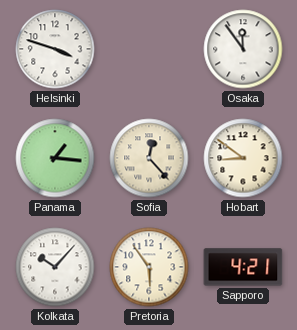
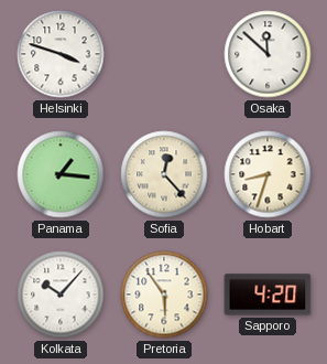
Osaka: 11:54 -> 11:52
Hobart: 8:51 -> 8:33
Sapporo: 4:21 -> 4:20
